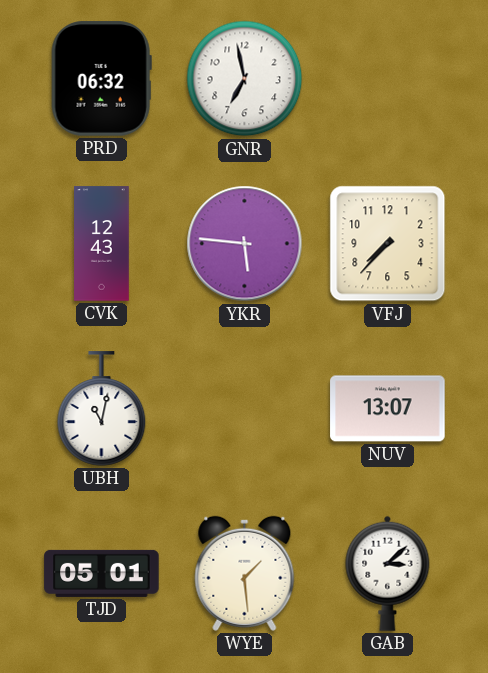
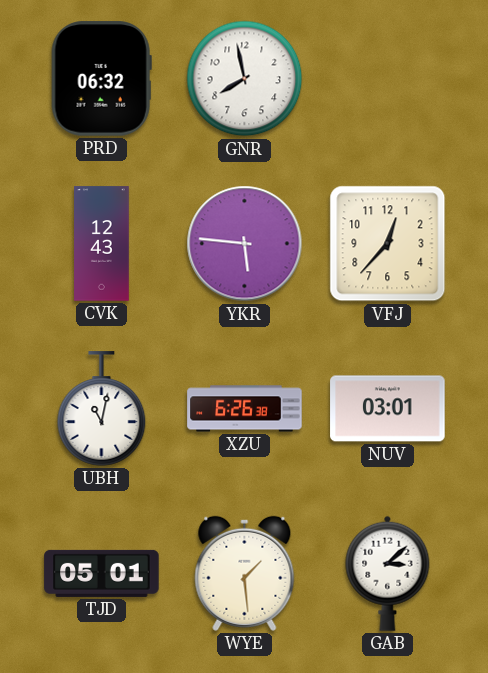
GNR: 6:58 -> 7:58
VFJ: 7:37 -> 12:37
XZU: none -> 6:26
NUV: 13:07 -> 03:01
